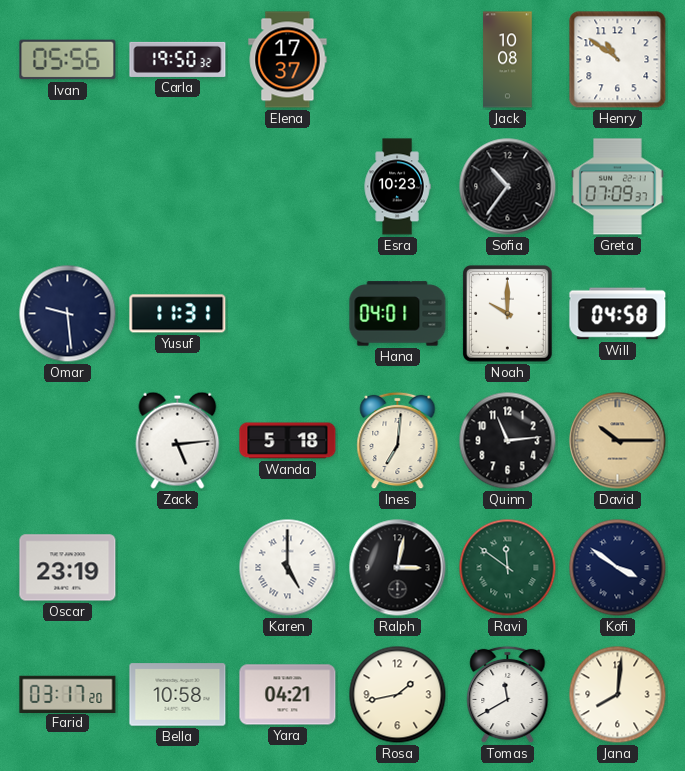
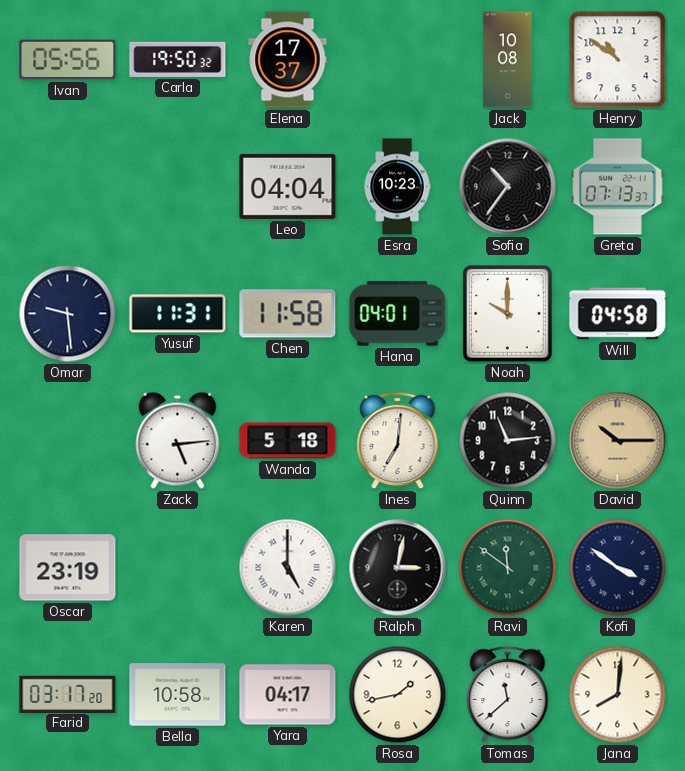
Leo: none -> 04:04
Greta: 07:09 -> 07:13
Chen: none -> 11:58
Yara: 04:21 -> 04:17
Tomas: 11:40 -> 11:38
